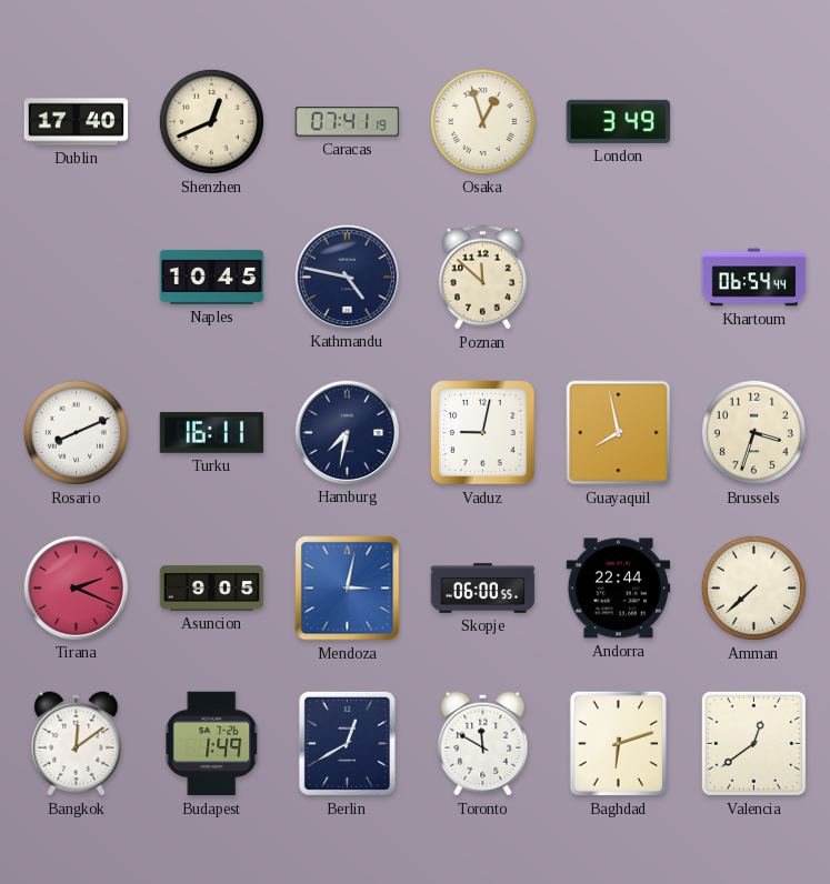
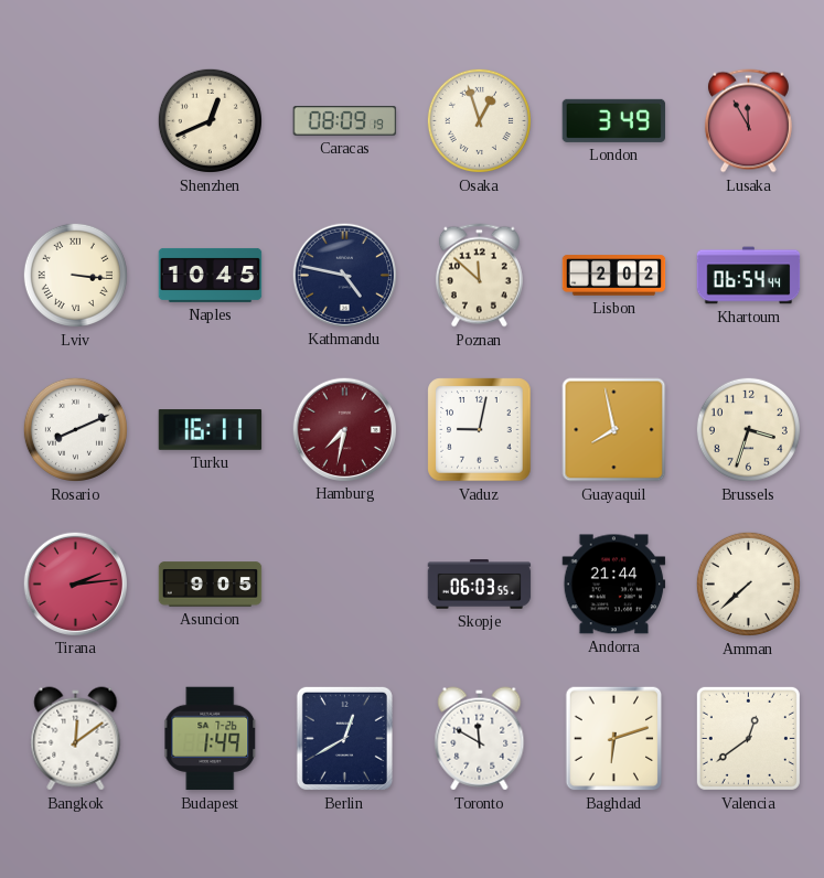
Dublin: 17:40 -> none
Caracas: 07:41 -> 08:09
Lusaka: none -> 11:55
Lviv: none -> 3:16
Lisbon: none -> 2:02
Hamburg dial: navy -> burgundy
Tirana: 2:19 -> 2:14
Mendoza: 3:02 -> none
Skopje: 06:00 -> 06:03
Andorra: 22:44 -> 21:44
